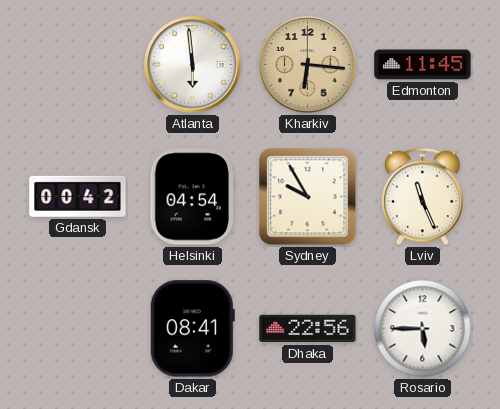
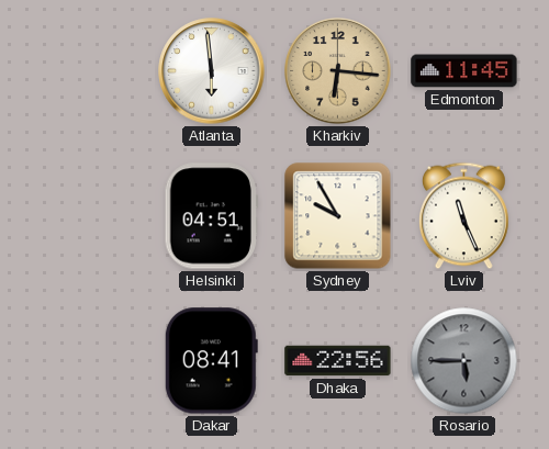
Gdansk: 00:42 -> none
Helsinki: 04:54 -> 04:51
Rosario dial: white -> grey
